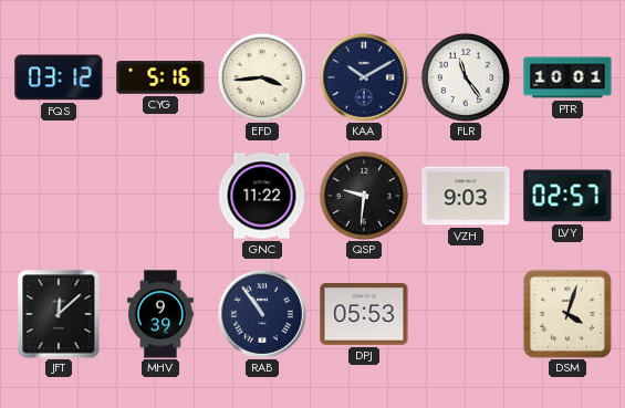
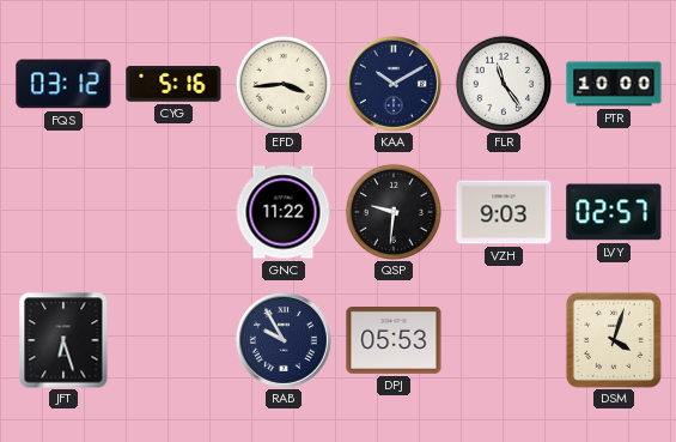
PTR: 10:01 -> 10:00
JFT: 12:08 -> 6:27
MHV: 9:39 -> none
RAB: 10:54 -> 9:55
